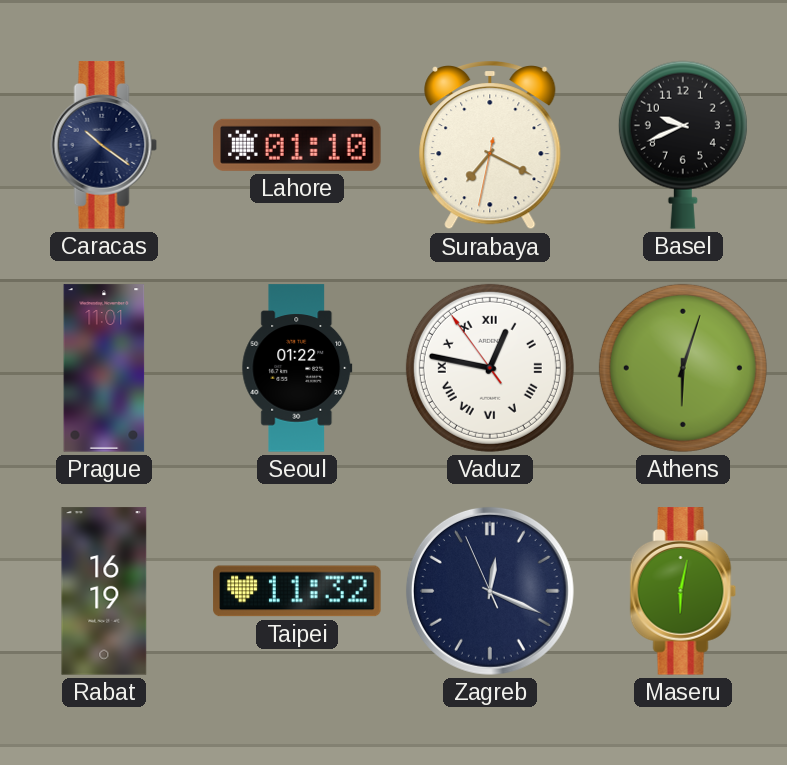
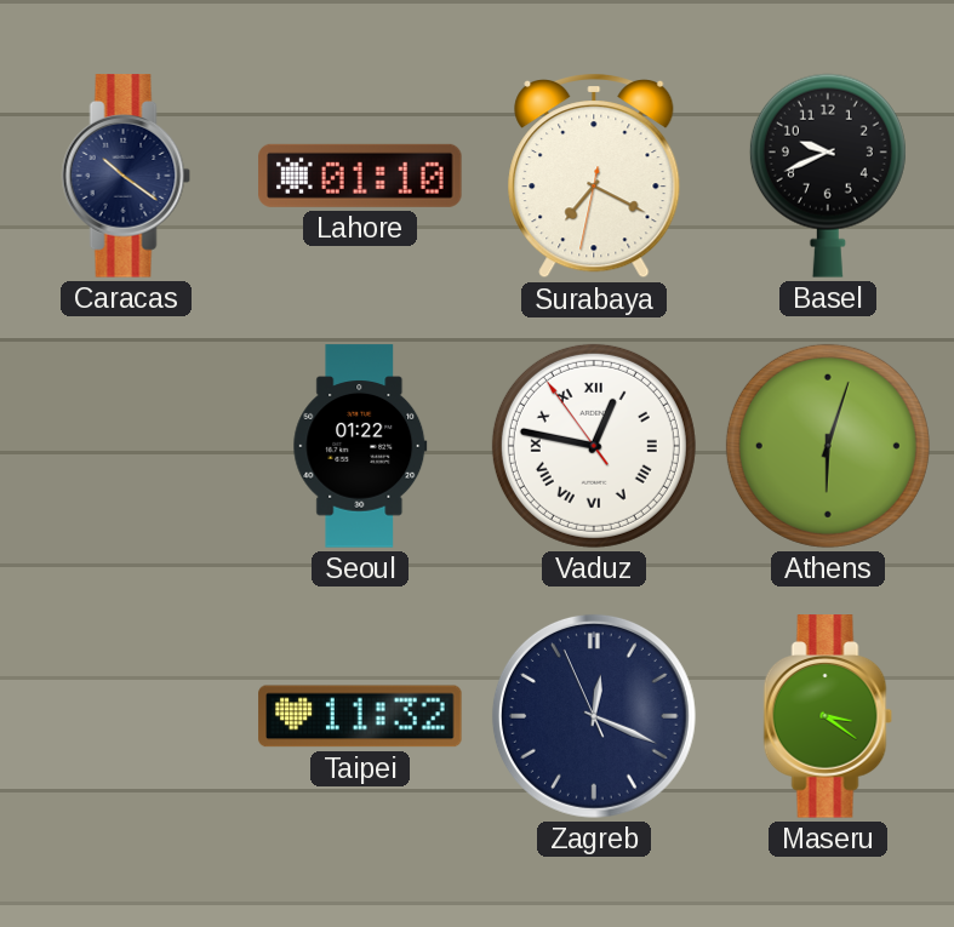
Prague: 11:01 -> none
Rabat: 16:19 -> none
Maseru: 6:02 -> 3:21
